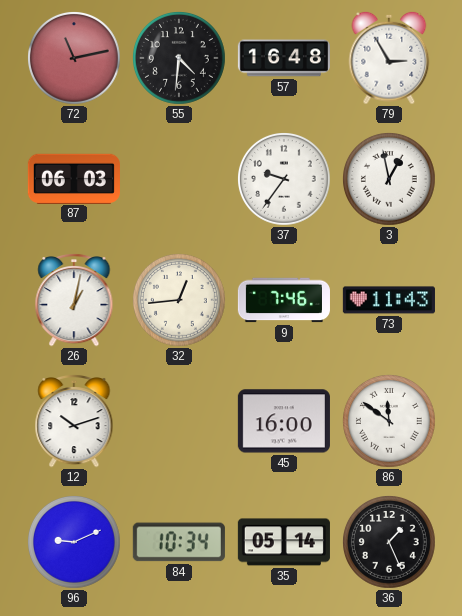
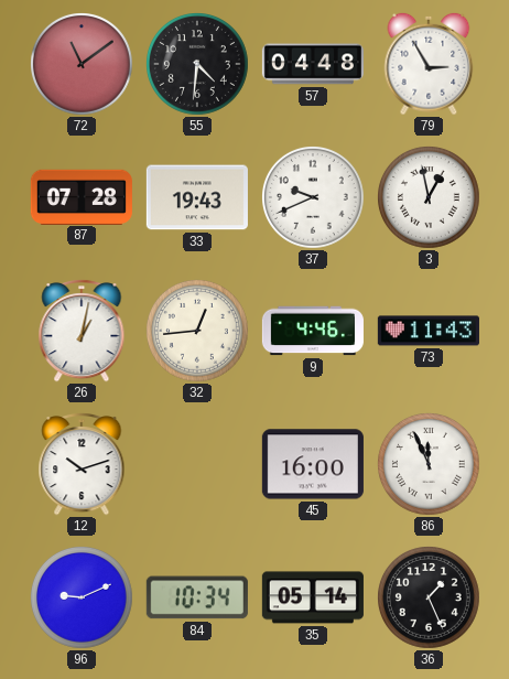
72: 11:13 -> 11:09
57: 16:48 -> 04:48
87: 06:03 -> 07:28
33: none -> 19:43
37: 9:36 -> 9:41
9: 7:46 -> 4:46
86: 11:51 -> 11:56
